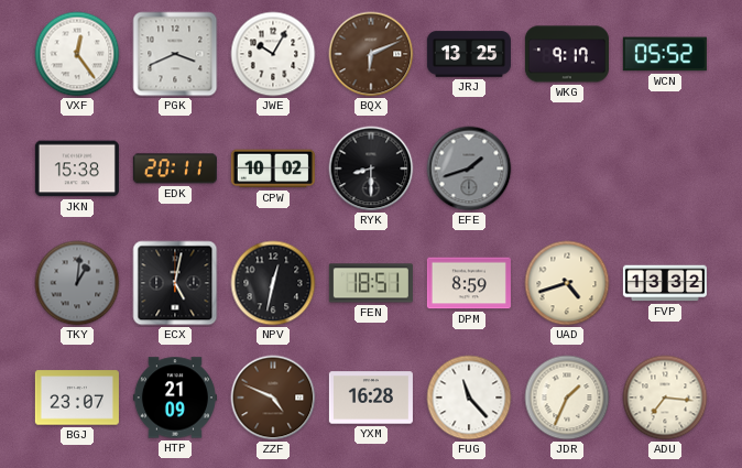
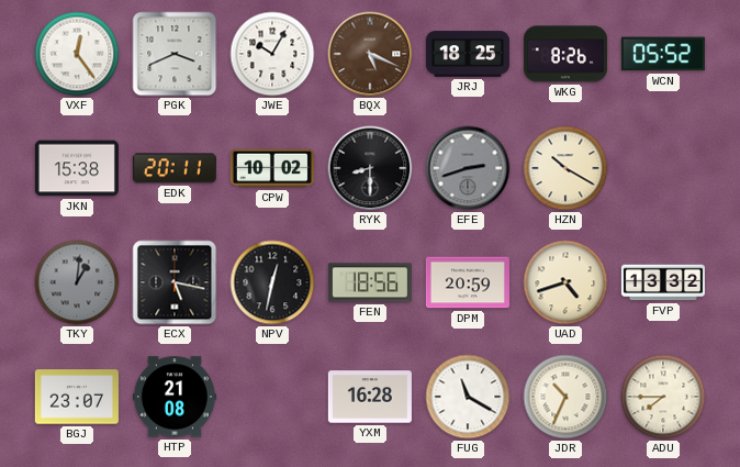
BQX: 6:11 -> 5:19
JRJ: 13:25 -> 18:25
WKG: 9:17 -> 8:26
EFE: 1:42 -> 2:42
HZN: none -> 10:20
ECX: 5:02 -> 5:17
FEN: 18:51 -> 18:56
DPM: 8:59 -> 20:59
HTP: 21:09 -> 21:08
ZZF: 4:49 -> none
FUG: 11:23 -> 11:20
JDR: 1:34 -> 10:34
ADU: 7:16 -> 7:45
